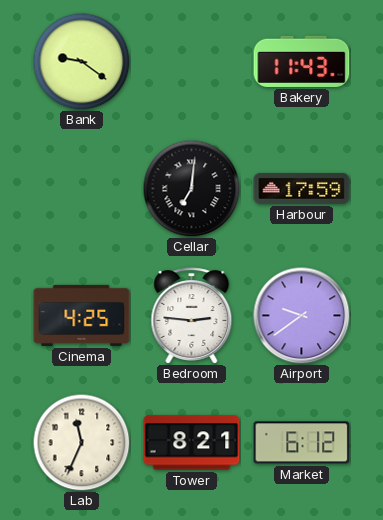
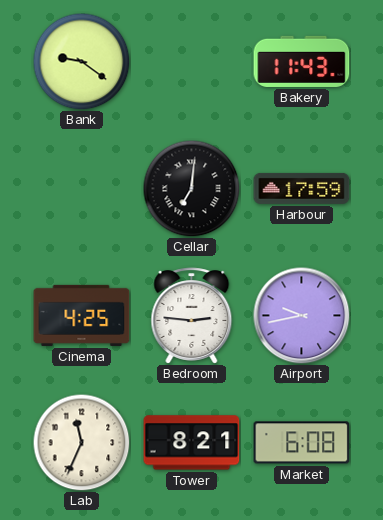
Airport: 9:39 -> 9:43
Market: 6:12 -> 6:08
